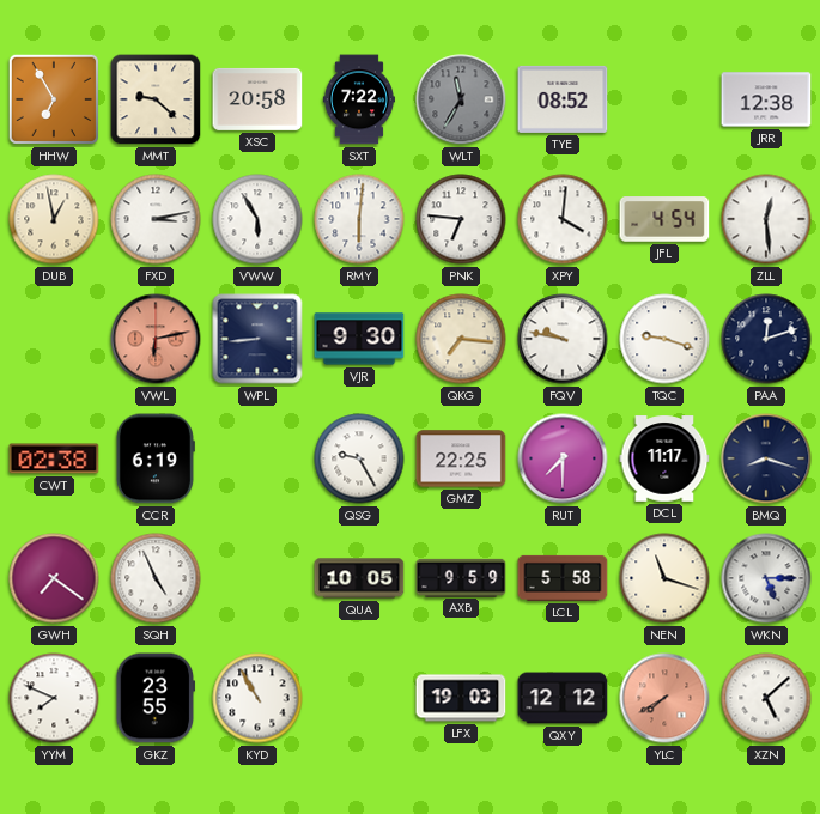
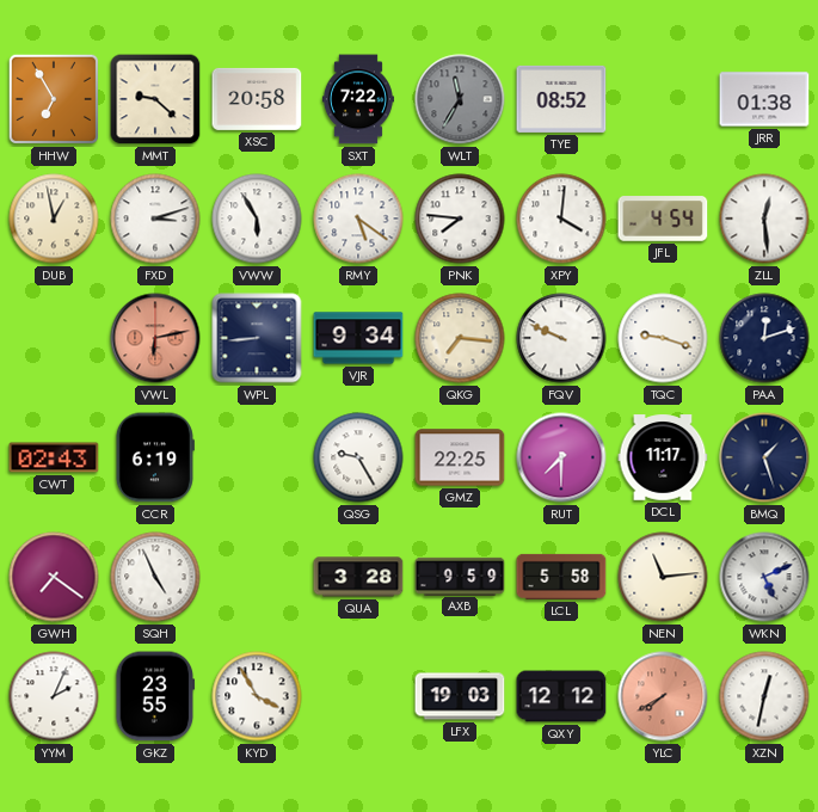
JRR: 12:38 -> 01:38
FXD: 3:13 -> 3:12
RMY: 6:01 -> 5:21
PNK: 6:46 -> 7:46
VJR: 9:30 -> 9:34
FQV: 9:47 -> 9:49
CWT: 02:38 -> 02:43
BMQ: 8:18 -> 1:27
QUA: 10:05 -> 3:28
NEN: 11:18 -> 11:14
WKN: 5:15 -> 5:11
YYM: 7:49 -> 2:04
KYD: 10:55 -> 3:55
XZN: 5:08 -> 12:32
